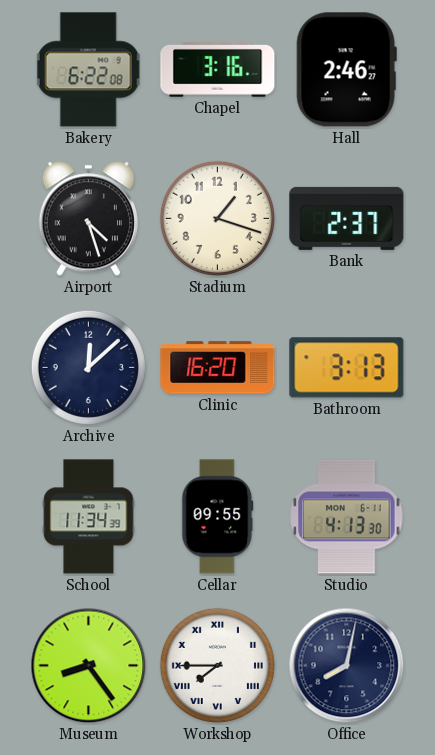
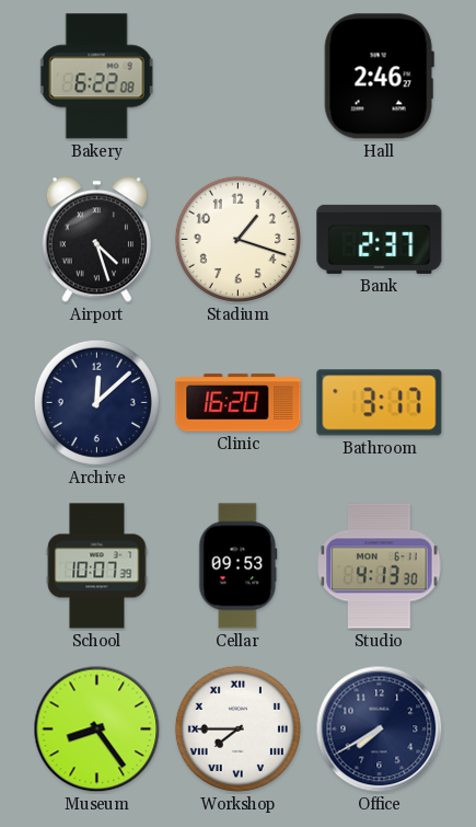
Chapel: 3:16 -> none
Bathroom: 3:13 -> 3:17
School: 11:34 -> 10:07
Cellar: 09:55 -> 09:53
Office: 8:02 -> 7:40
